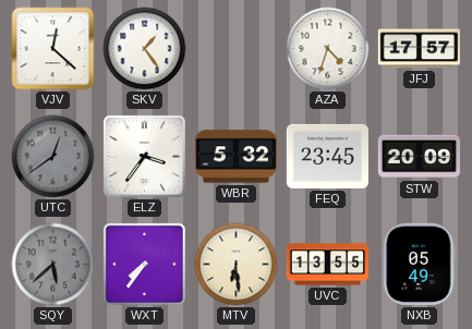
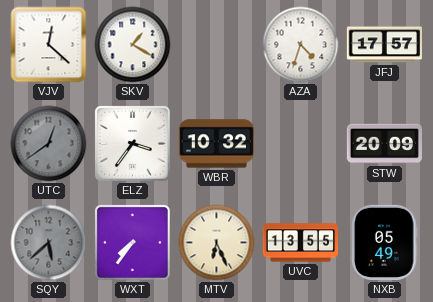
SKV: 1:24 -> 1:20
WBR: 5:32 -> 10:32
FEQ: 23:45 -> none
MTV: 6:29 -> 6:26
